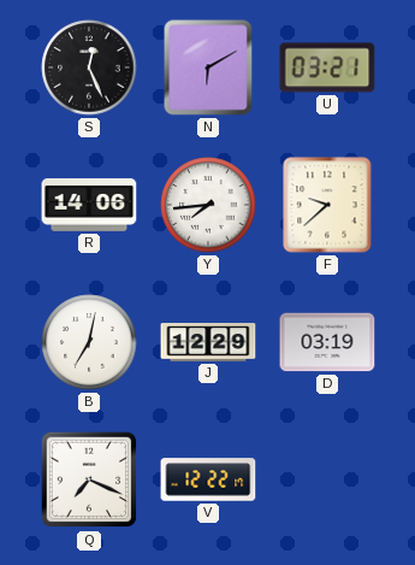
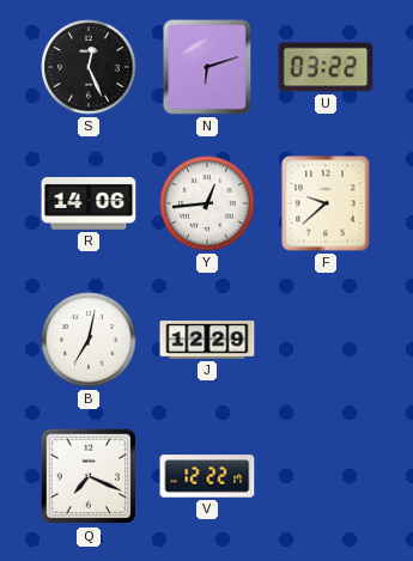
N: 6:10 -> 6:12
U: 03:21 -> 03:22
Y: 7:44 -> 12:44
D: 03:19 -> none
